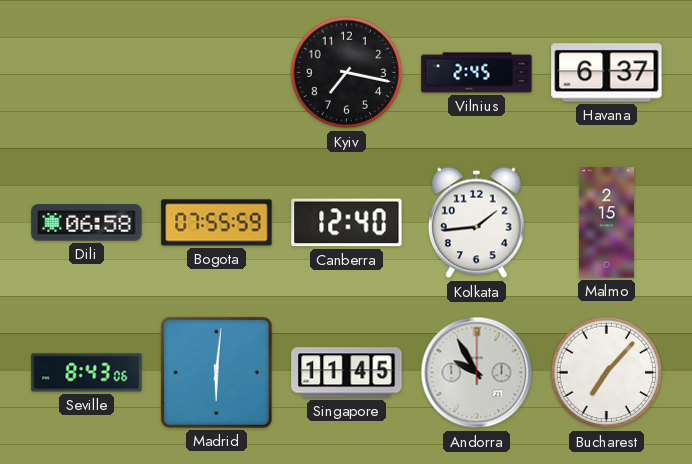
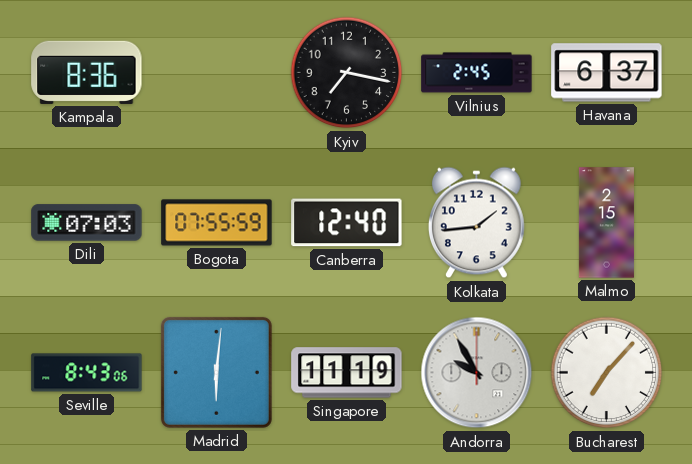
Kampala: none -> 8:36
Dili: 06:58 -> 07:03
Singapore: 11:45 -> 11:19
